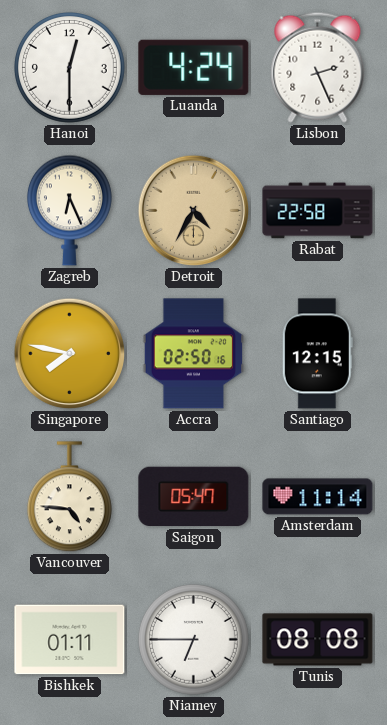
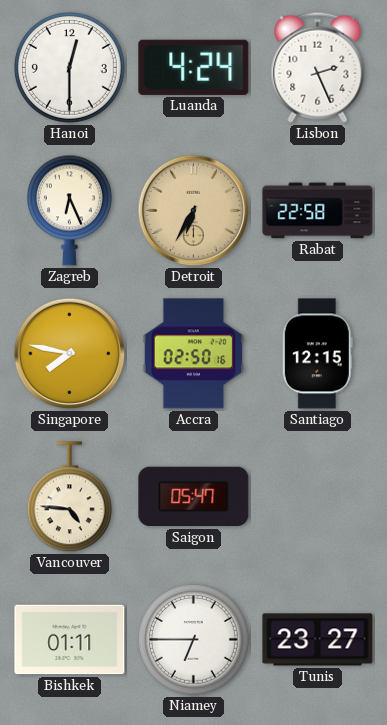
Detroit: 4:35 -> 6:35
Amsterdam: 11:14 -> none
Tunis: 08:08 -> 23:27
